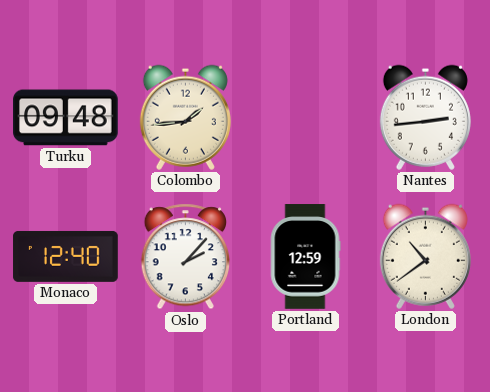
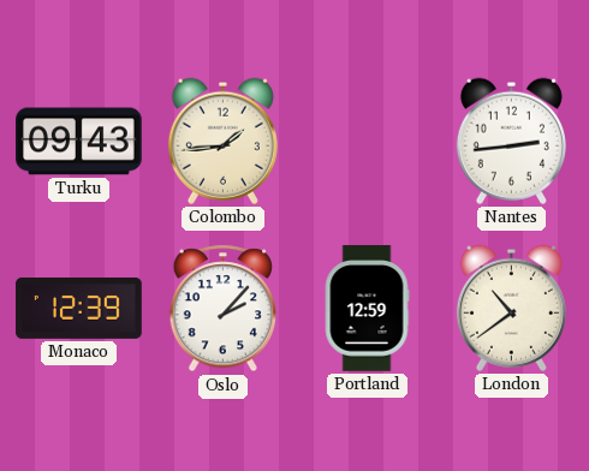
Turku: 09:48 -> 09:43
Monaco: 12:40 -> 12:39
